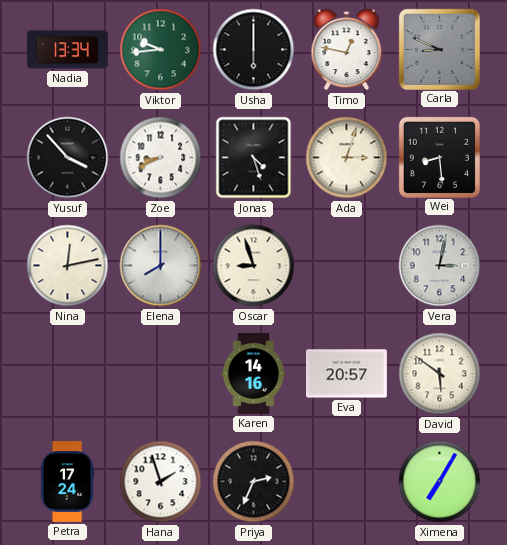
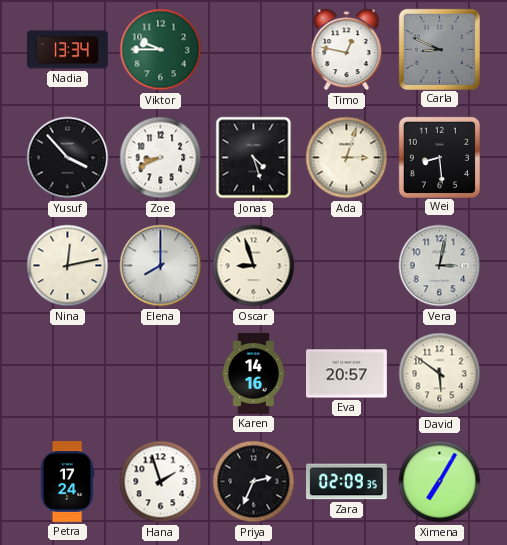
Viktor: 9:44 -> 9:45
Usha: 6:00 -> none
Zara: none -> 02:09
